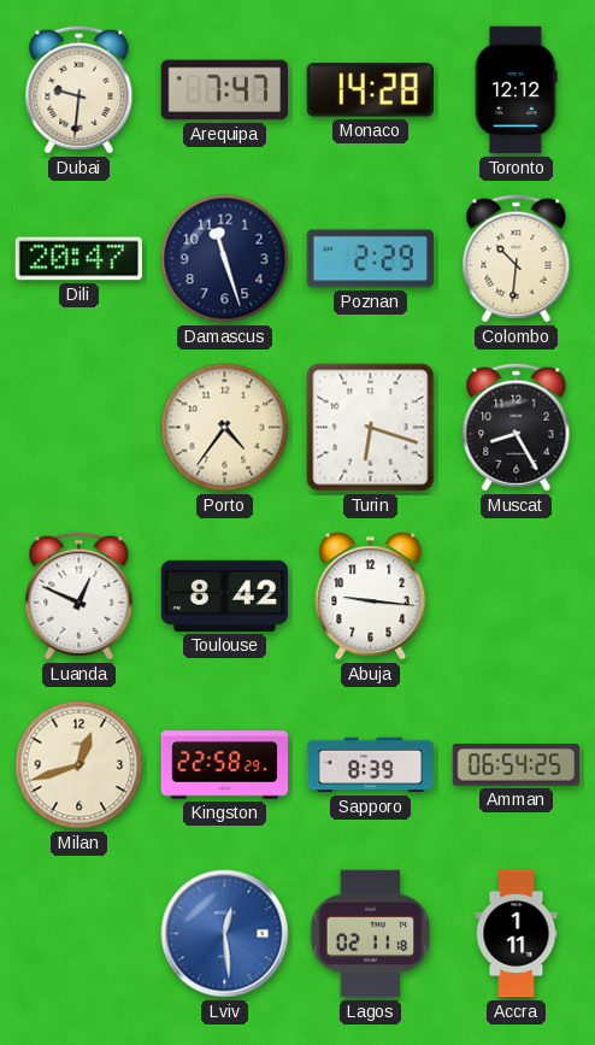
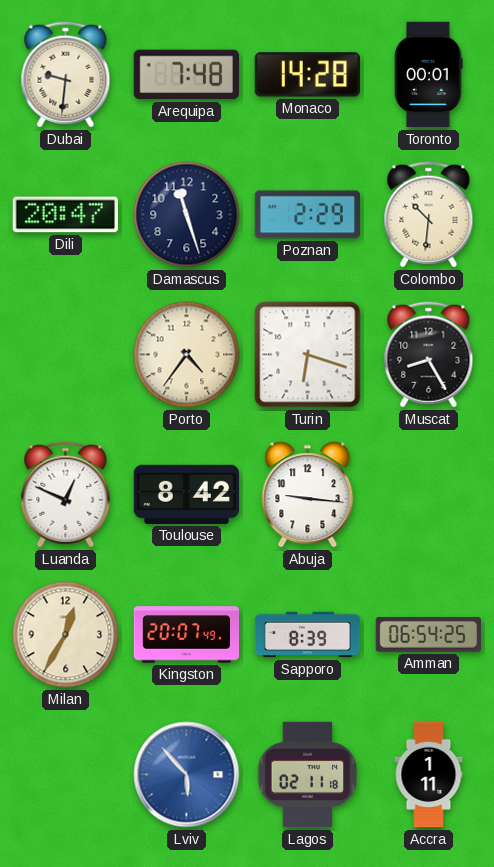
Arequipa: 7:47 -> 7:48
Toronto: 12:12 -> 00:01
Milan: 12:42 -> 12:35
Kingston: 22:58 -> 20:07
Lviv: 12:29 -> 5:53
